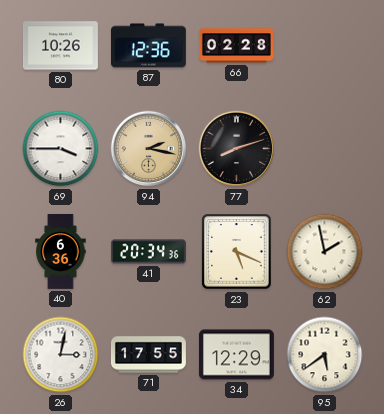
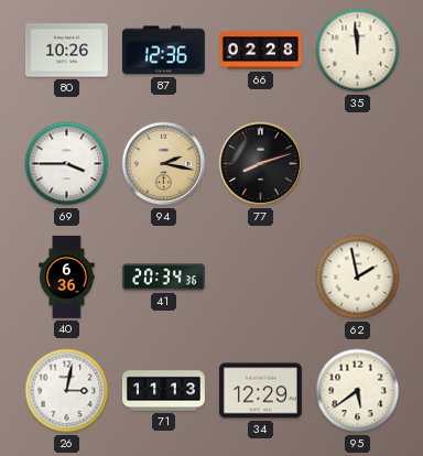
35: none -> 11:59
23: 5:19 -> none
71: 17:55 -> 11:13
